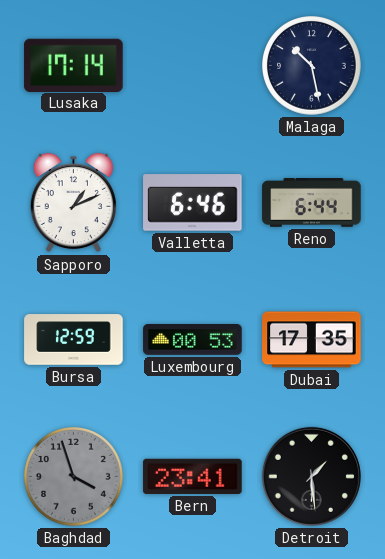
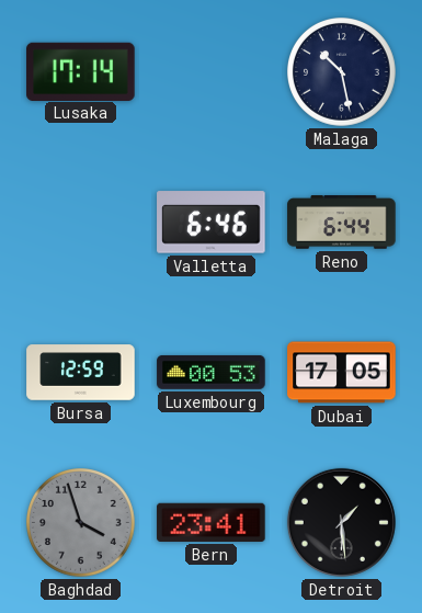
Sapporo: 1:11 -> none
Dubai: 17:35 -> 17:05
